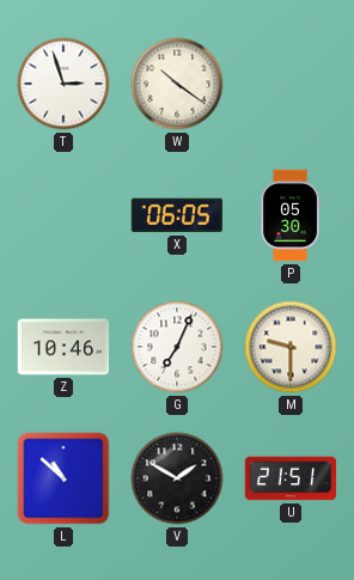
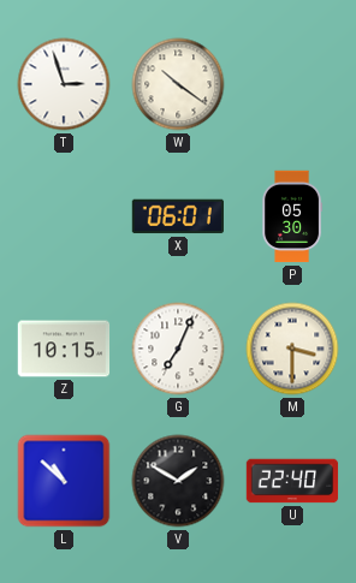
X: 06:05 -> 06:01
Z: 10:46 -> 10:15
M: 9:30 -> 3:30
U: 21:51 -> 22:40
